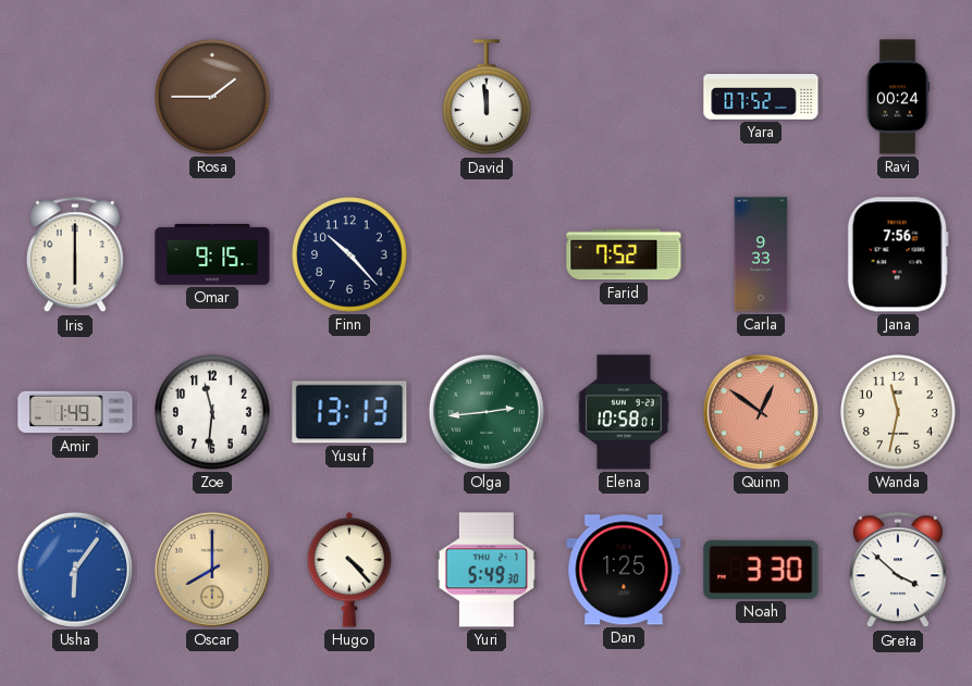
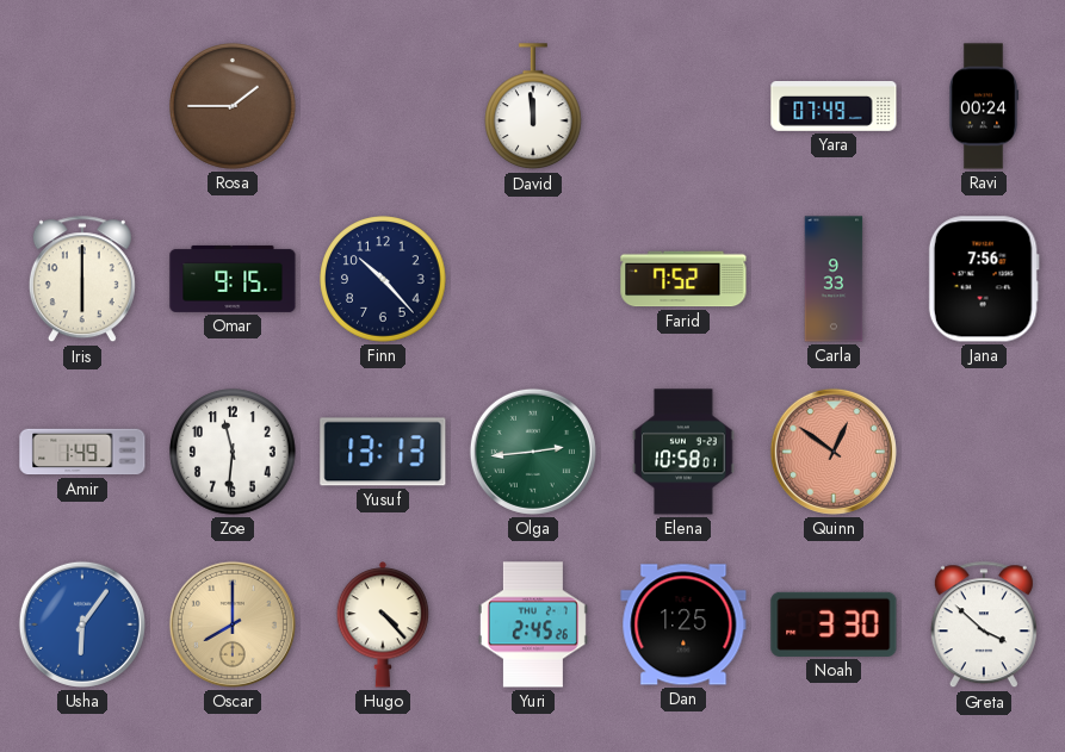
Yara: 07:52 -> 07:49
Wanda: 11:32 -> none
Yuri: 5:49 -> 2:45
